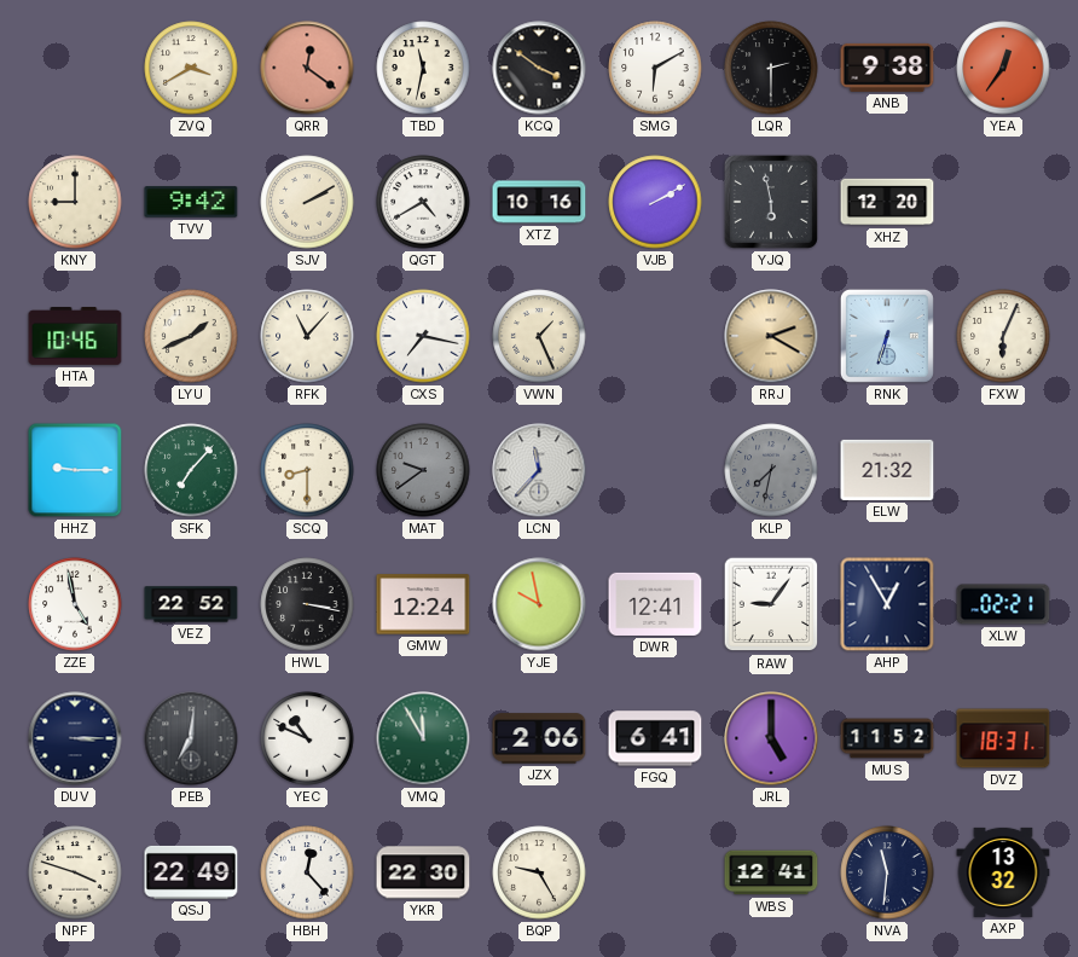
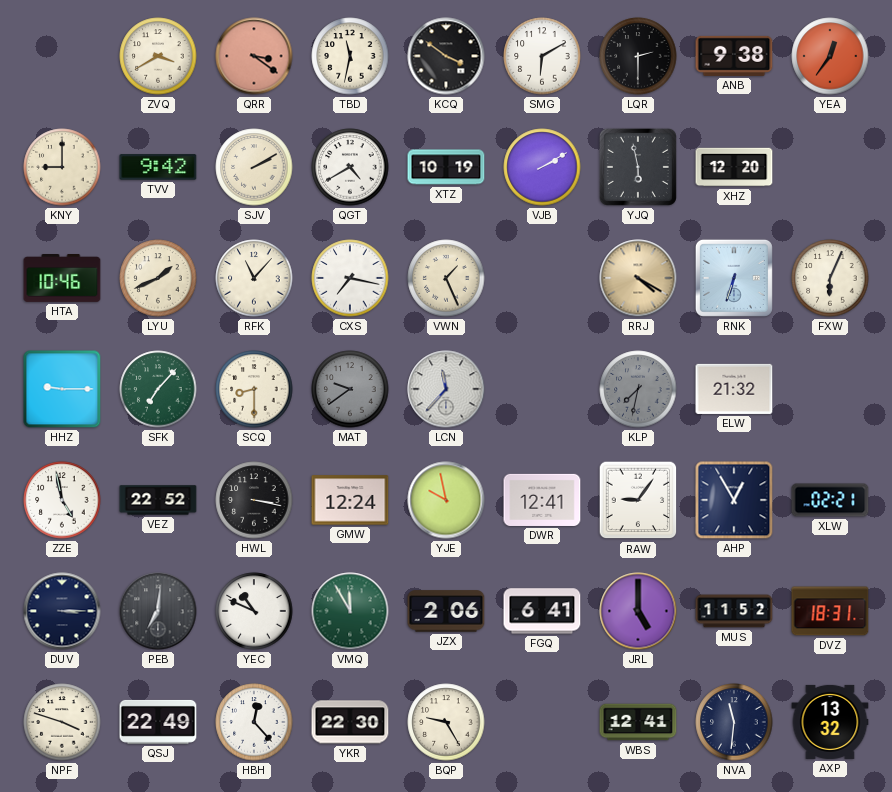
QRR: 12:21 -> 3:21
XTZ: 10:16 -> 10:19
RRJ: 2:20 -> 4:20
